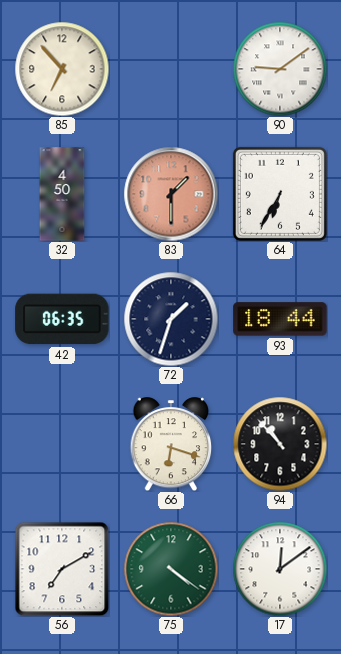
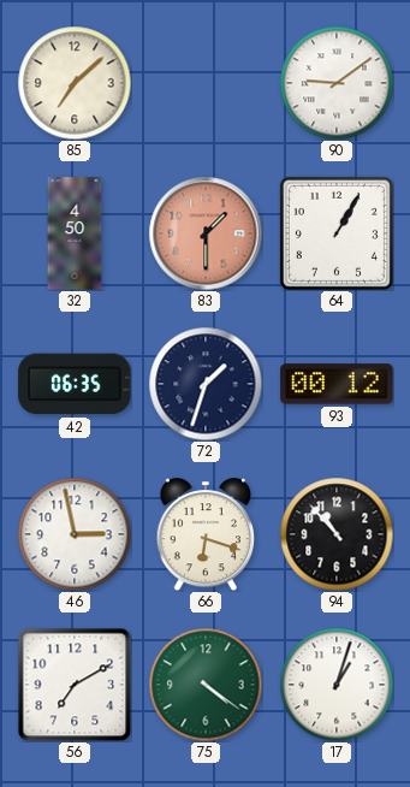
85: 6:53 -> 7:08
64: 6:35 -> 1:05
93: 18:44 -> 00:12
46: none -> 2:58
17: 12:09 -> 1:03
